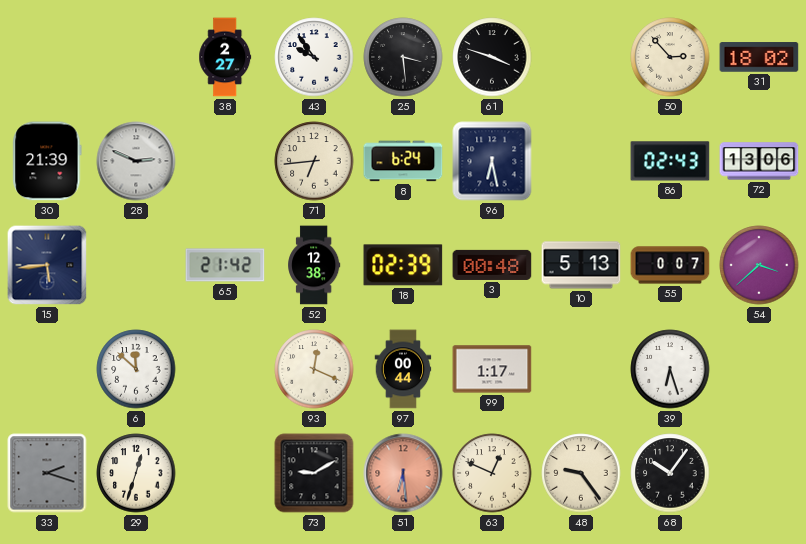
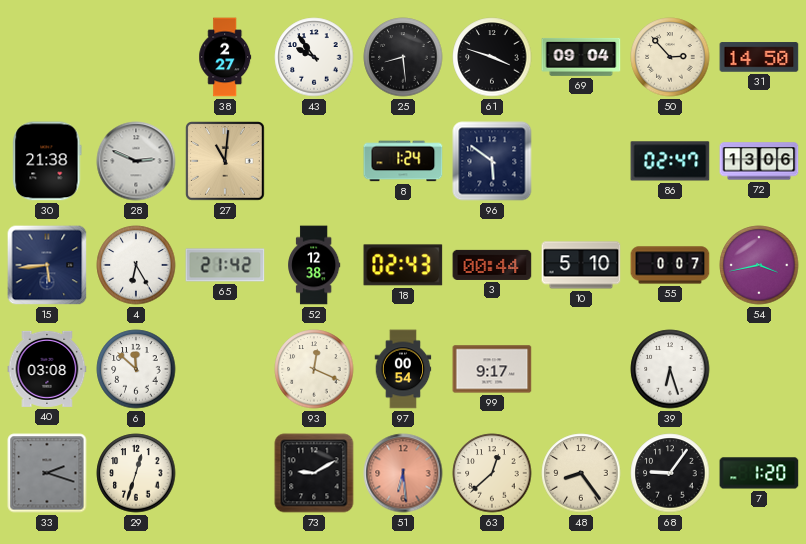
25: 3:29 -> 8:29
69: none -> 09:04
31: 18:02 -> 14:50
30: 21:39 -> 21:38
27: none -> 11:01
71: 6:44 -> none
8: 6:24 -> 1:24
96: 6:28 -> 5:51
86: 02:43 -> 02:47
4: none -> 6:25
18: 02:39 -> 02:43
3: 00:48 -> 00:44
10: 5:13 -> 5:10
54: 3:38 -> 3:43
40: none -> 03:08
97: 00:44 -> 00:54
99: 1:17 -> 9:17
63: 12:49 -> 12:38
48: 9:24 -> 8:24
68: 10:06 -> 9:06
7: none -> 1:20
